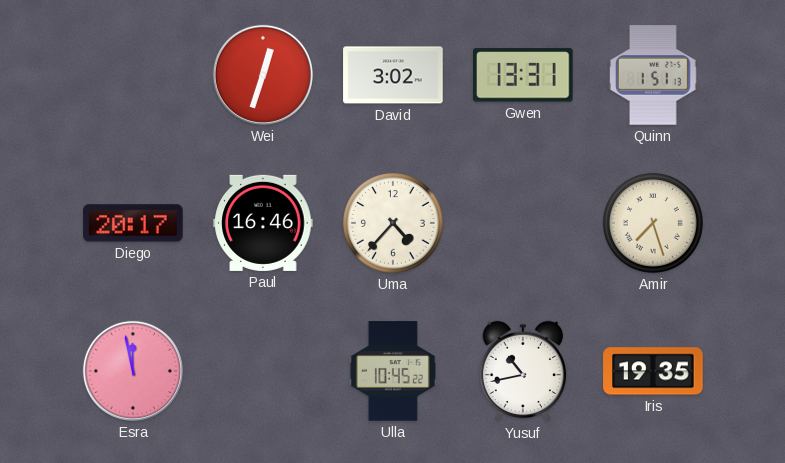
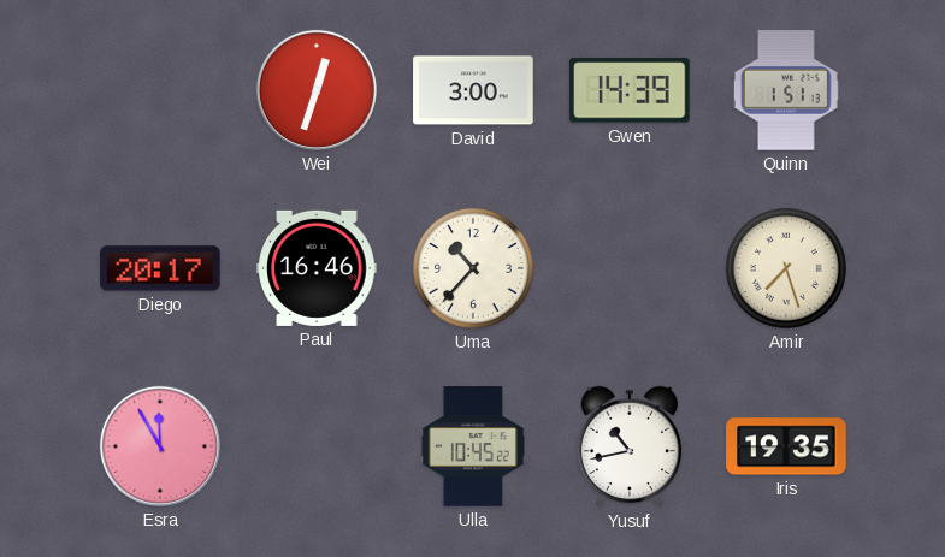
David: 3:02 -> 3:00
Gwen: 13:31 -> 14:39
Uma: 4:37 -> 10:37
Esra: 11:58 -> 11:55
